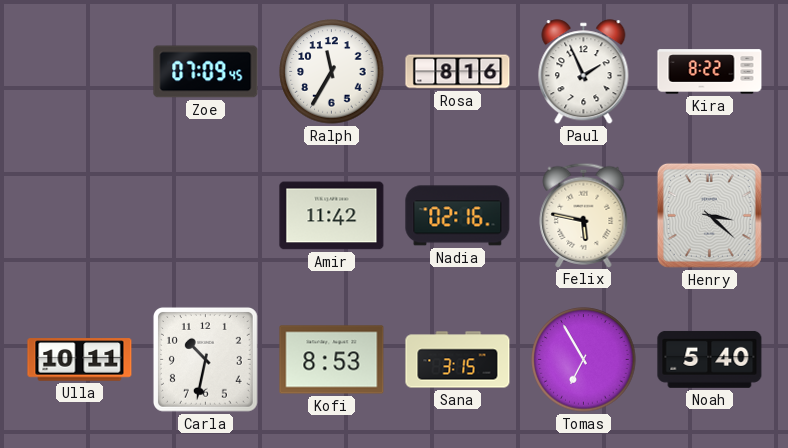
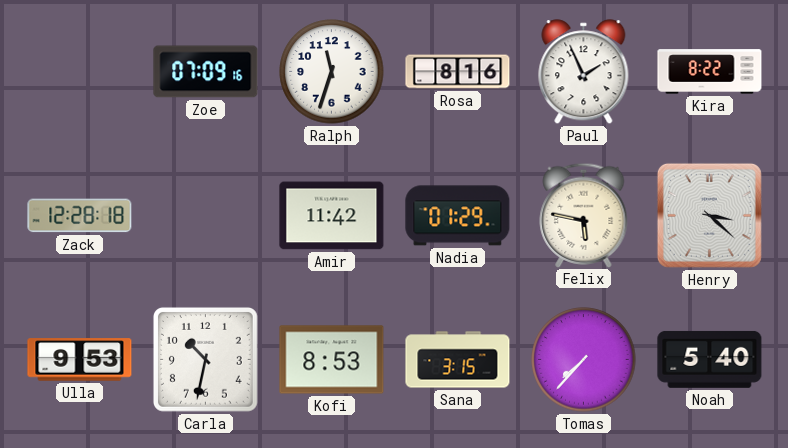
Zoe: 07:09:45 -> 07:09:16
Ralph: 11:35 -> 11:33
Zack: none -> 12:28
Nadia: 02:16 -> 01:29
Ulla: 10:11 -> 9:53
Tomas: 6:55 -> 7:37
